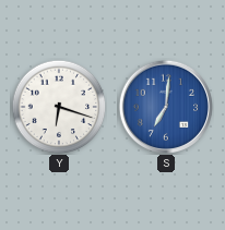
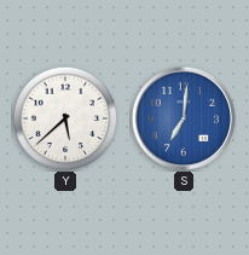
Y: 6:18 -> 5:38
